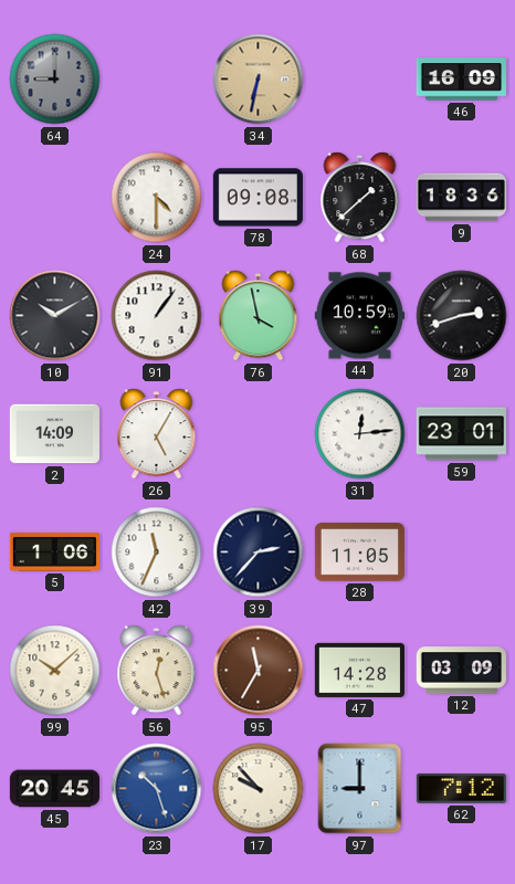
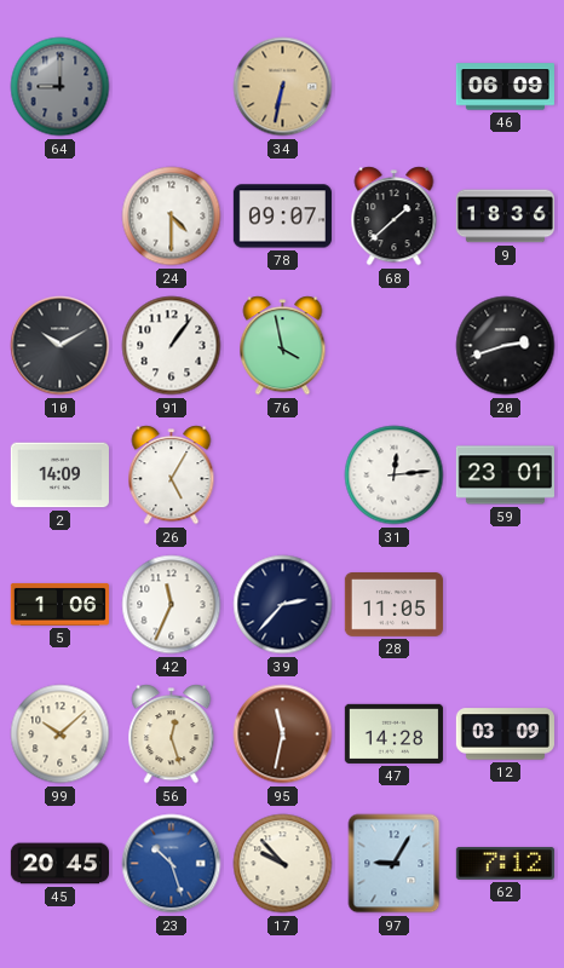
46: 16:09 -> 06:09
78: 09:08 -> 09:07
44: 10:59 -> none
95: 11:35 -> 11:32
97: 9:00 -> 9:05
